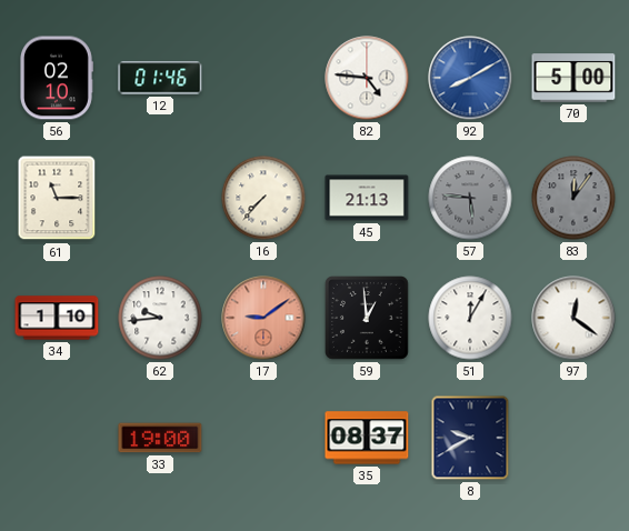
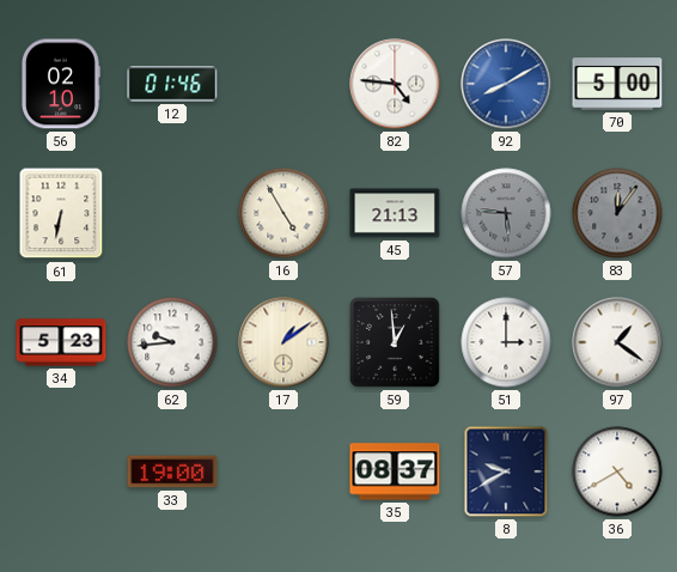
61: 11:15 -> 6:32
16: 7:37 -> 4:55
34: 1:10 -> 5:23
17: 9:09 -> 1:09
17 dial: salmon -> cream
51: 12:05 -> 3:00
97: 12:21 -> 1:21
36: none -> 4:40
